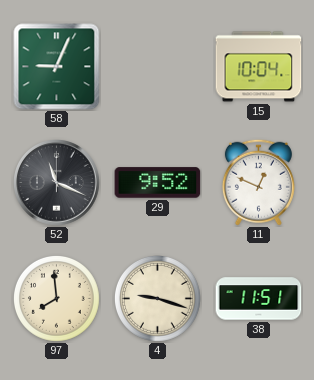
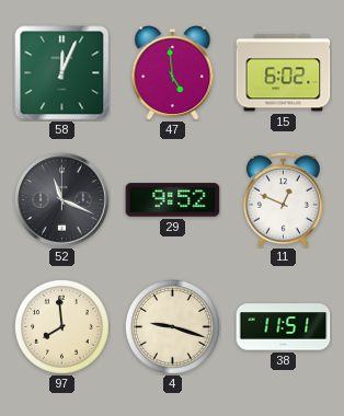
58: 9:04 -> 12:04
47: none -> 4:59
15: 10:04 -> 6:02
